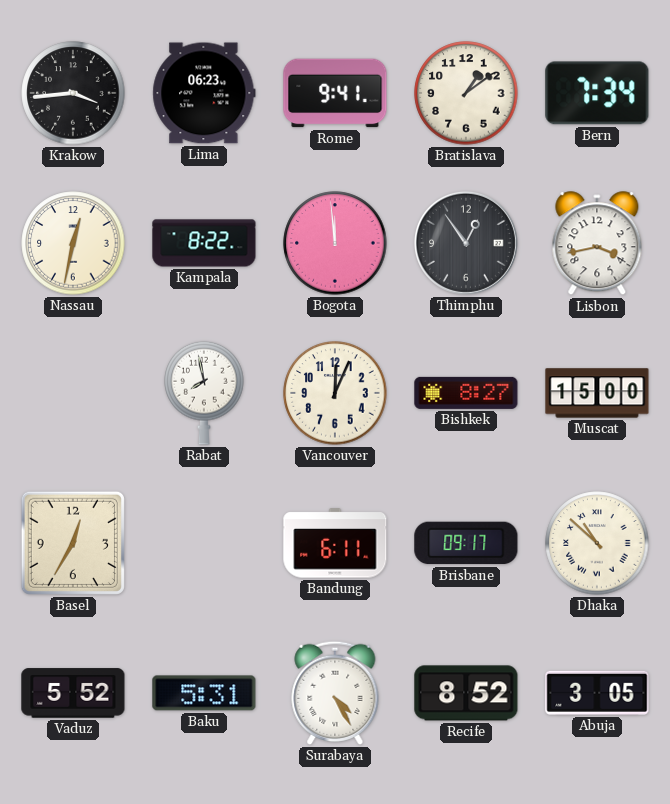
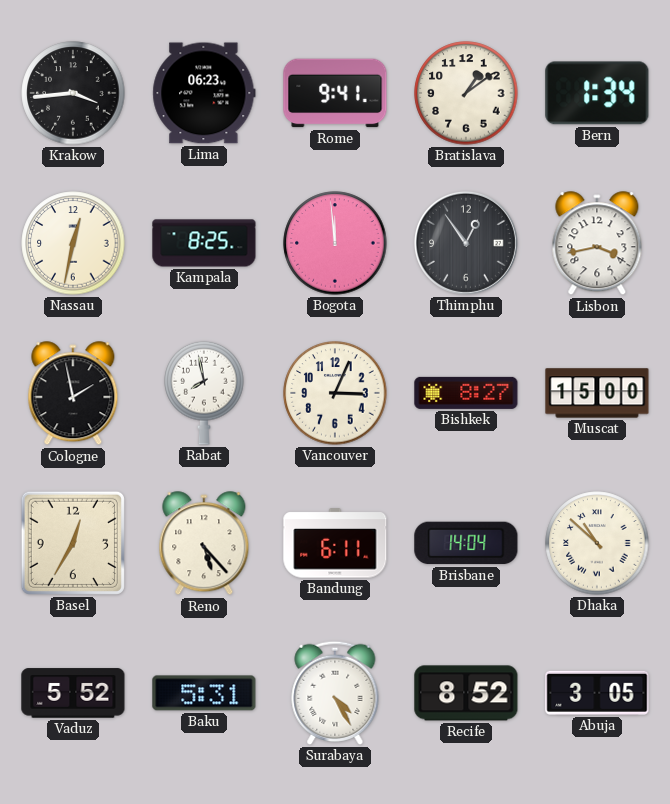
Bern: 7:34 -> 1:34
Kampala: 8:22 -> 8:25
Cologne: none -> 1:58
Vancouver: 12:04 -> 3:04
Reno: none -> 5:23
Brisbane: 09:17 -> 14:04
